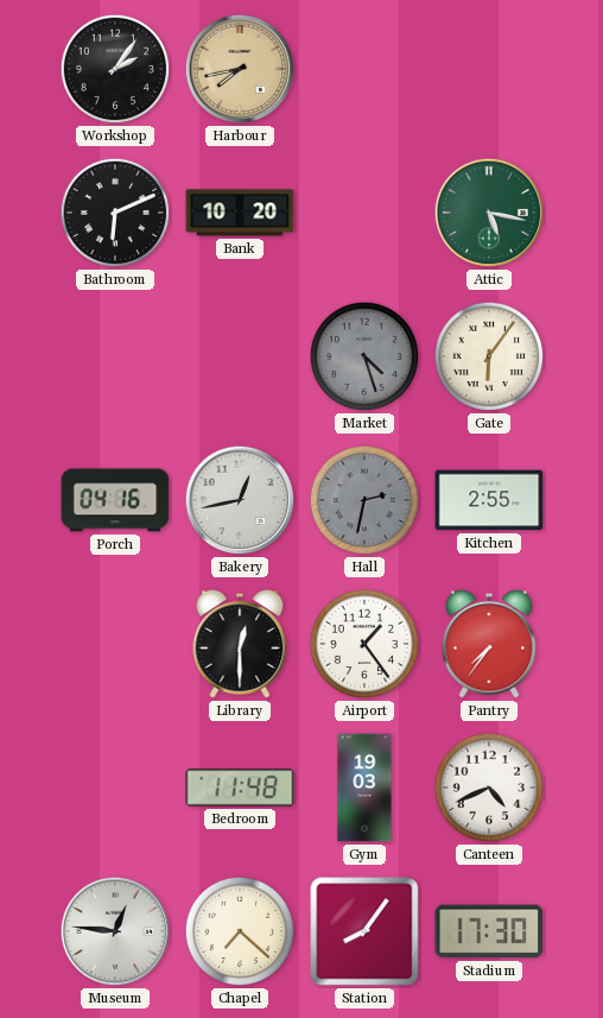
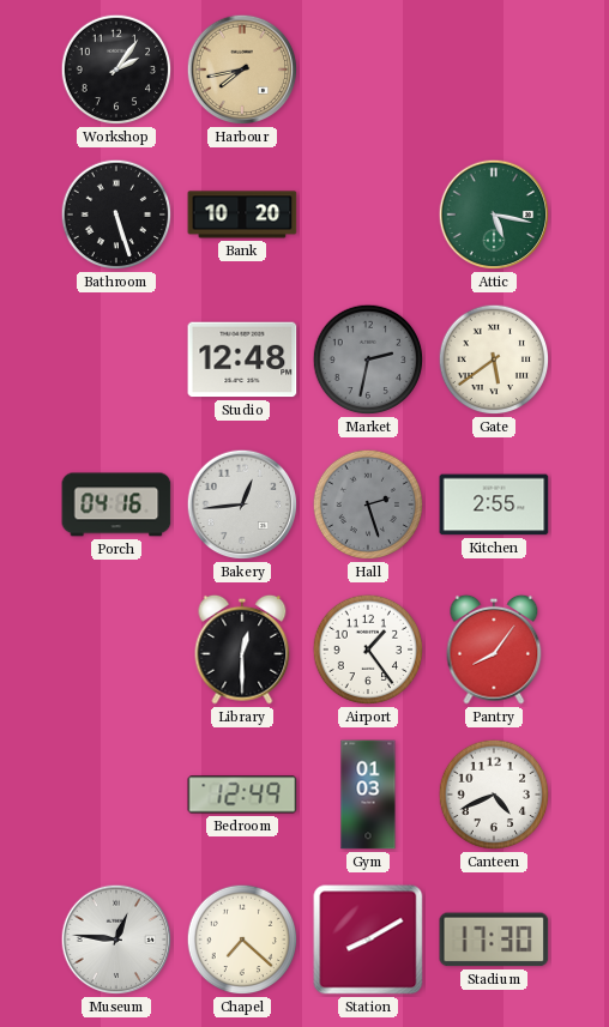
Bathroom: 6:11 -> 5:27
Studio: none -> 12:48
Market: 4:27 -> 2:32
Gate: 6:06 -> 5:39
Bakery: 12:43 -> 12:44
Hall: 2:32 -> 2:27
Pantry: 7:36 -> 8:06
Bedroom: 11:48 -> 12:49
Gym: 19:03 -> 01:03
Station: 8:06 -> 8:10
